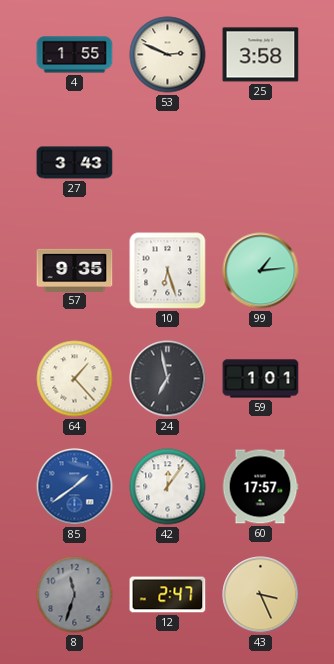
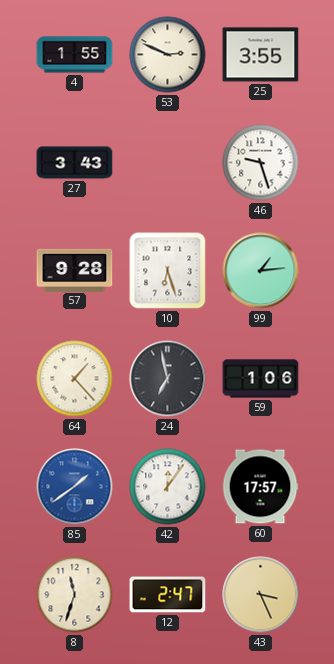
25: 3:58 -> 3:55
46: none -> 9:27
57: 9:35 -> 9:28
59: 1:01 -> 1:06
8 dial: grey -> cream
